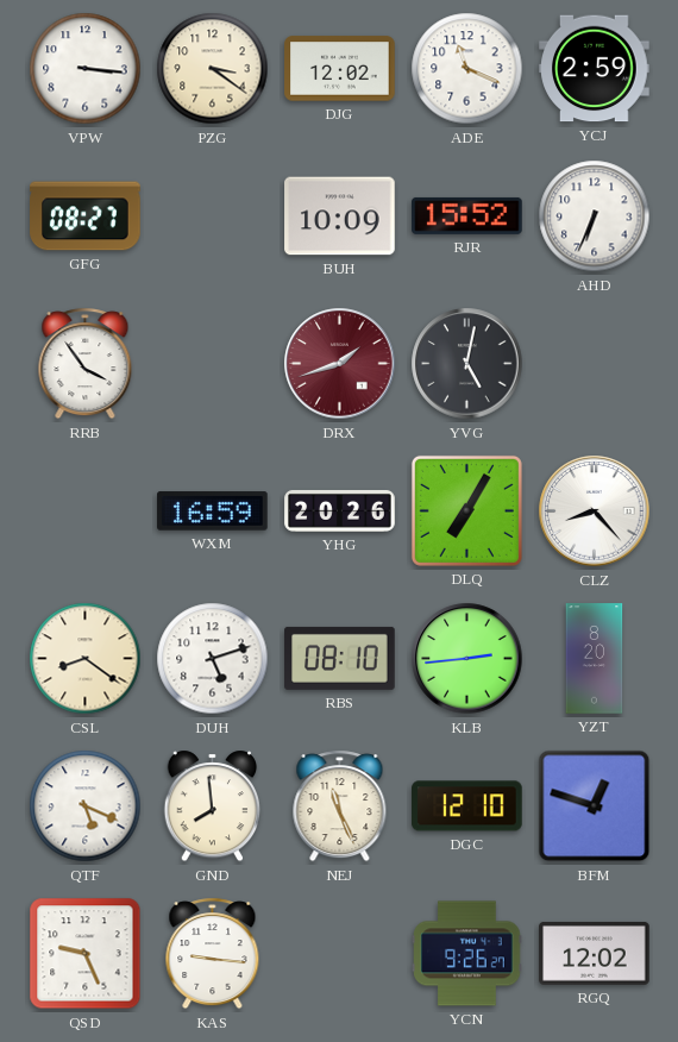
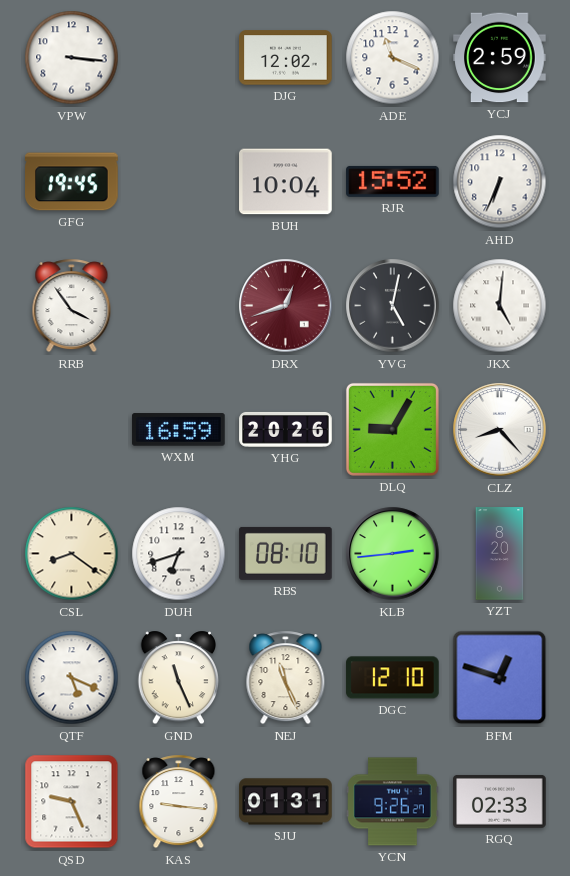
PZG: 3:21 -> none
GFG: 08:27 -> 19:45
BUH: 10:09 -> 10:04
DRX: 1:42 -> 12:42
JKX: none -> 5:01
DLQ: 7:05 -> 9:05
DUH: 5:12 -> 6:42
GND: 7:59 -> 11:26
SJU: none -> 01:31
RGQ: 12:02 -> 02:33
